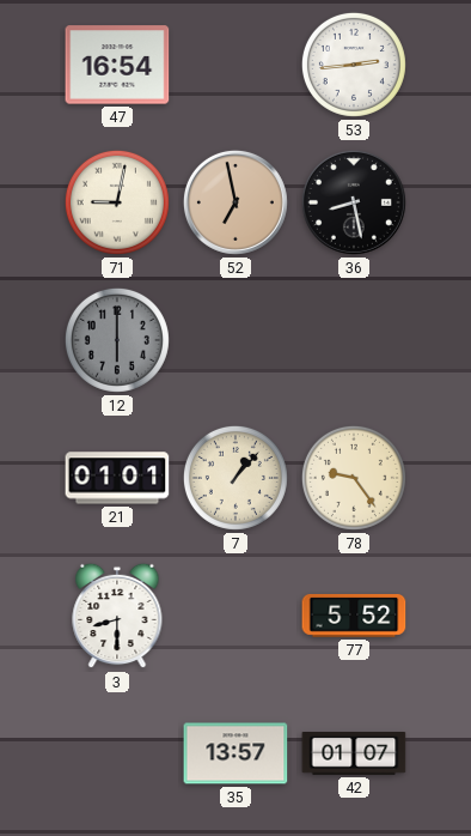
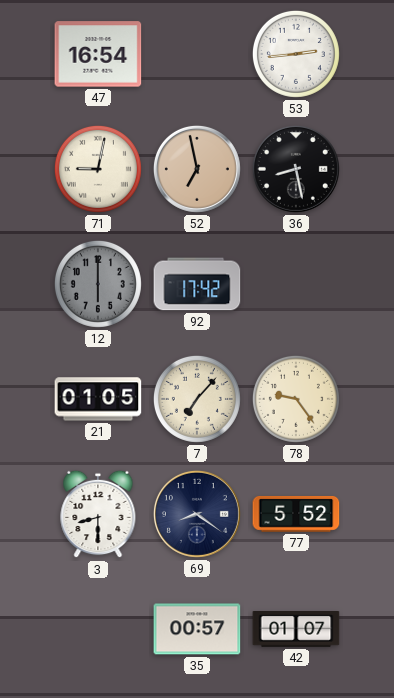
92: none -> 17:42
21: 01:01 -> 01:05
7: 1:07 -> 7:07
69: none -> 8:21
35: 13:57 -> 00:57
